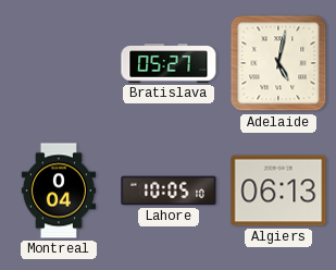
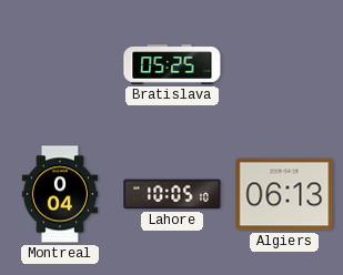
Bratislava: 05:27 -> 05:25
Adelaide: 5:02 -> none
